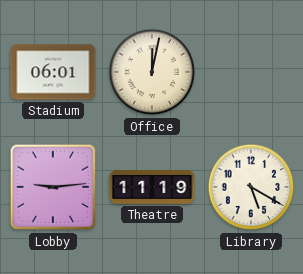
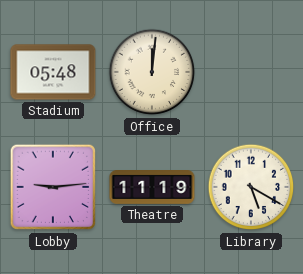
Stadium: 06:01 -> 05:48
Office: 12:02 -> 12:01
